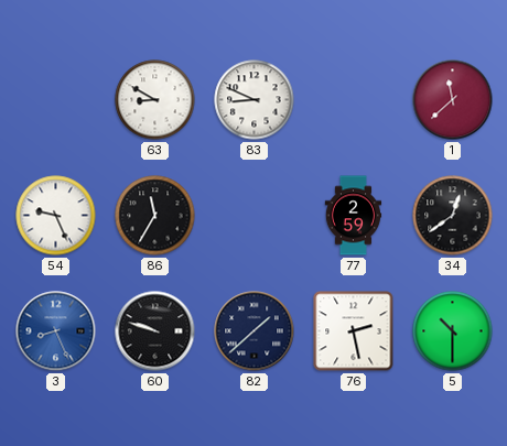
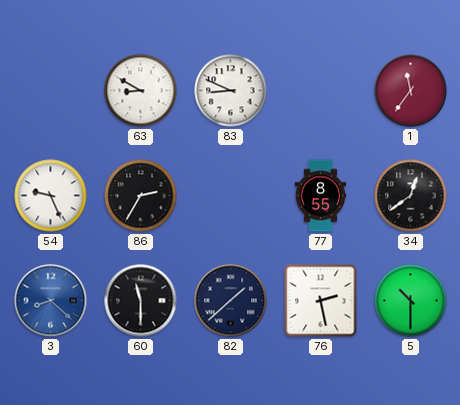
1: 11:38 -> 11:36
86: 11:35 -> 2:35
77: 2:59 -> 8:55
3: 8:26 -> 8:22
60: 9:48 -> 11:30
